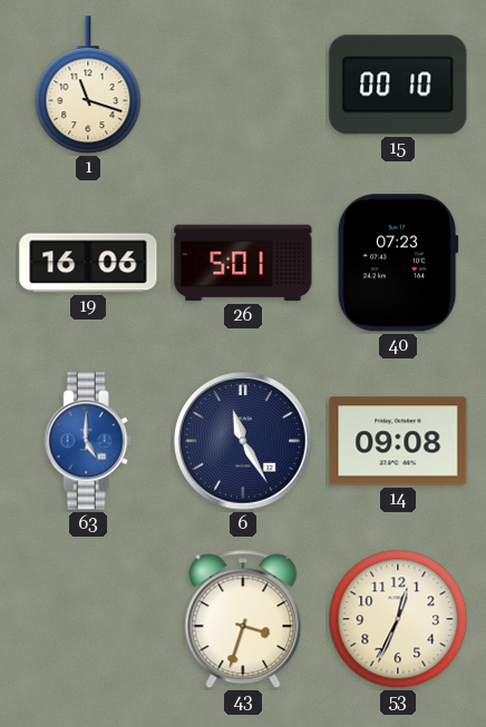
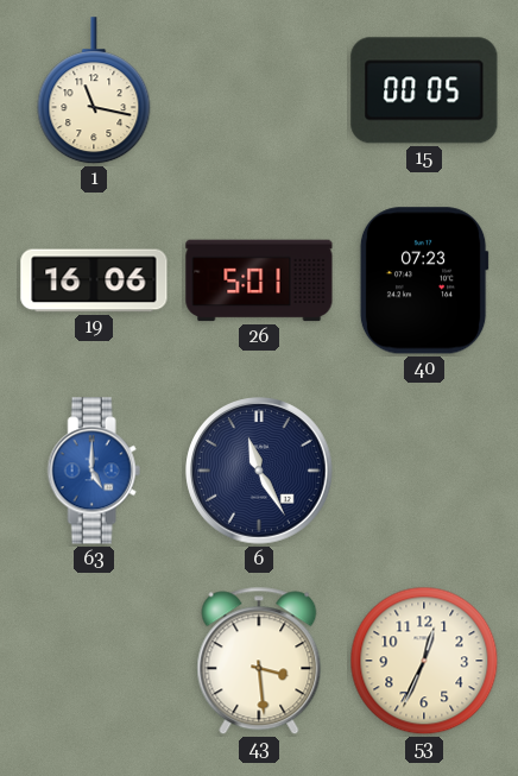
1: 11:18 -> 11:17
15: 00:10 -> 00:05
14: 09:08 -> none
43: 3:33 -> 3:29
